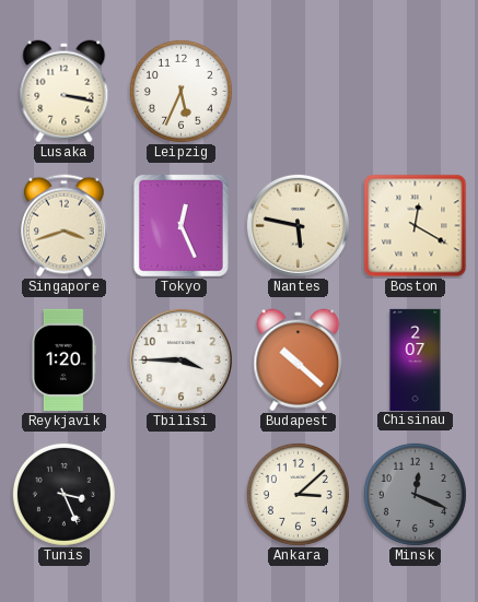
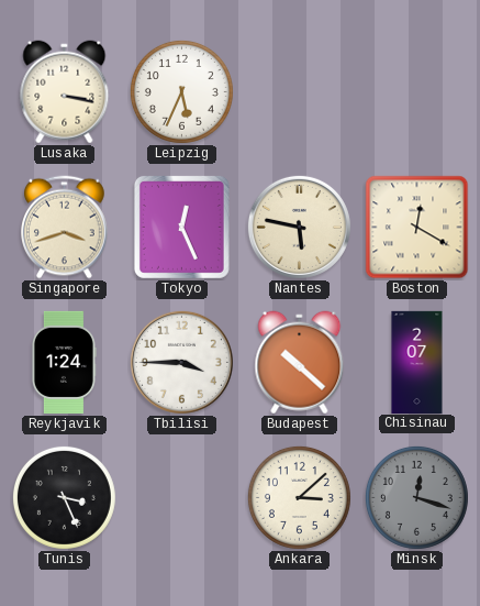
Reykjavik: 1:20 -> 1:24
Minsk: 12:19 -> 12:18
